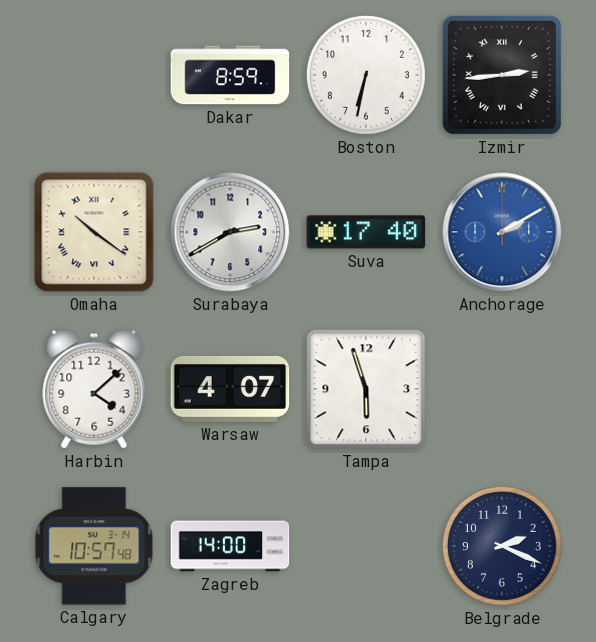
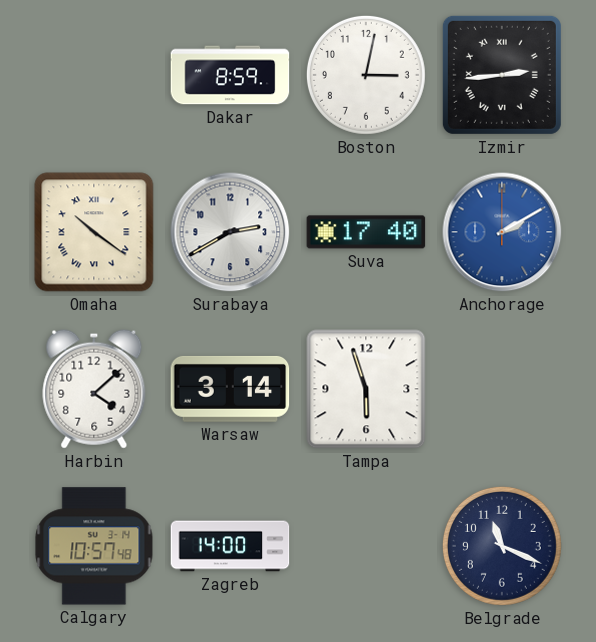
Boston: 6:32 -> 3:02
Warsaw: 4:07 -> 3:14
Belgrade: 2:19 -> 11:19
